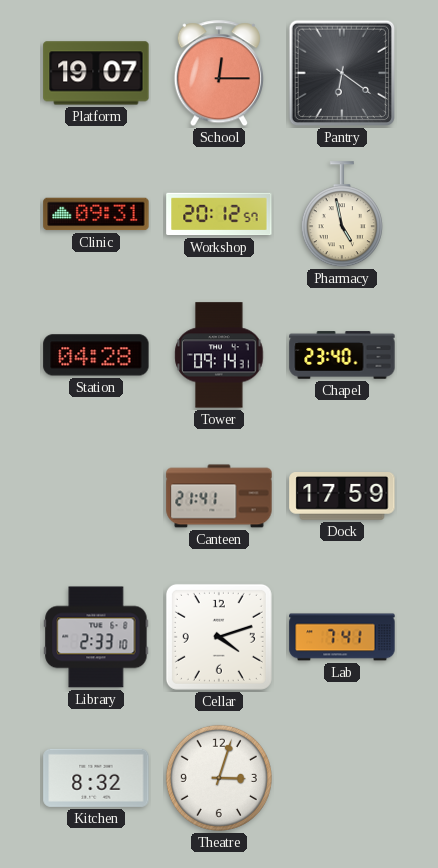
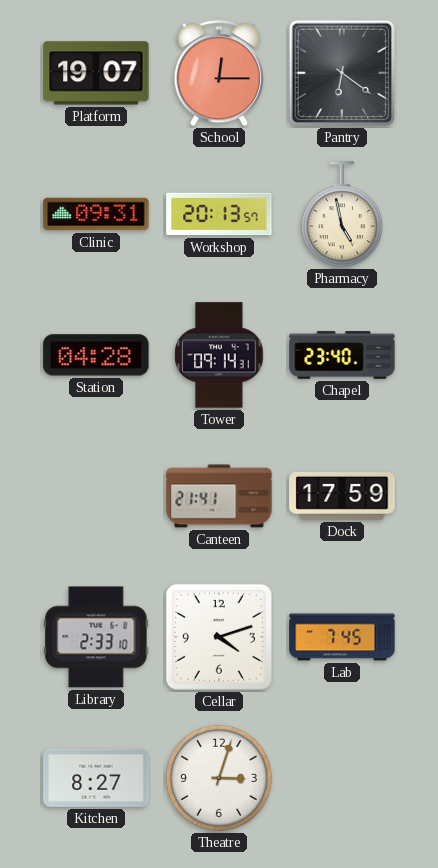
Workshop: 20:12 -> 20:13
Lab: 7:41 -> 7:45
Kitchen: 8:32 -> 8:27
